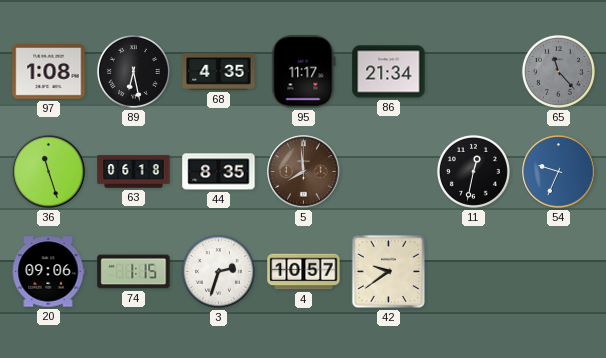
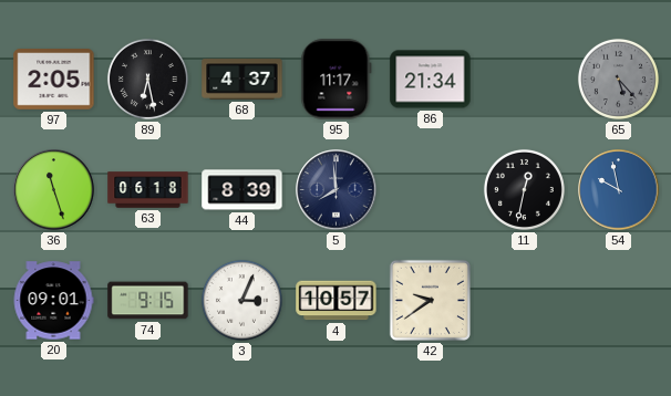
97: 1:08 -> 2:05
68: 4:35 -> 4:37
65: 11:23 -> 5:23
44: 8:35 -> 8:39
5 dial: brown -> navy
54: 9:34 -> 9:58
20: 09:06 -> 09:01
74: 1:15 -> 9:15
3: 2:33 -> 3:04
